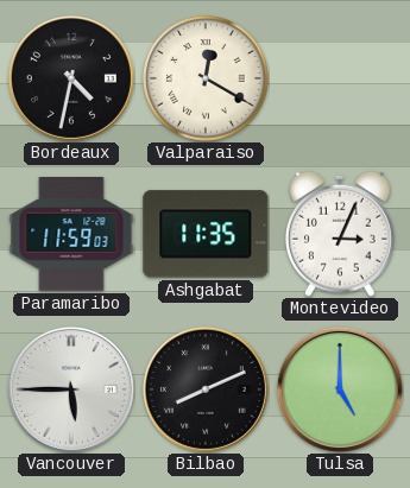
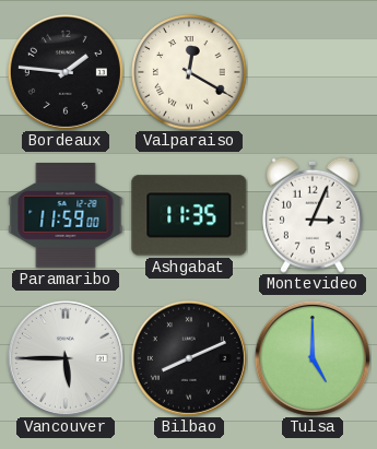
Bordeaux: 4:32 -> 1:46
Paramaribo: 11:59:03 -> 11:59:00
